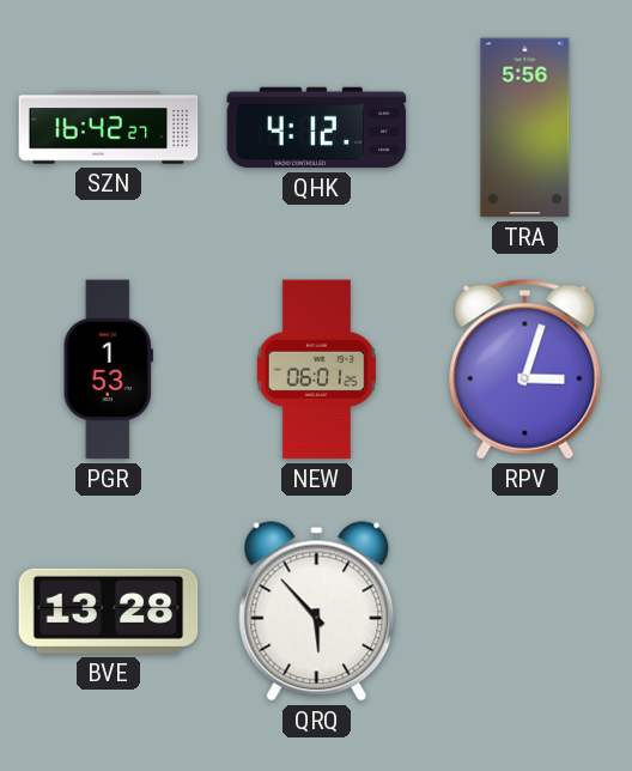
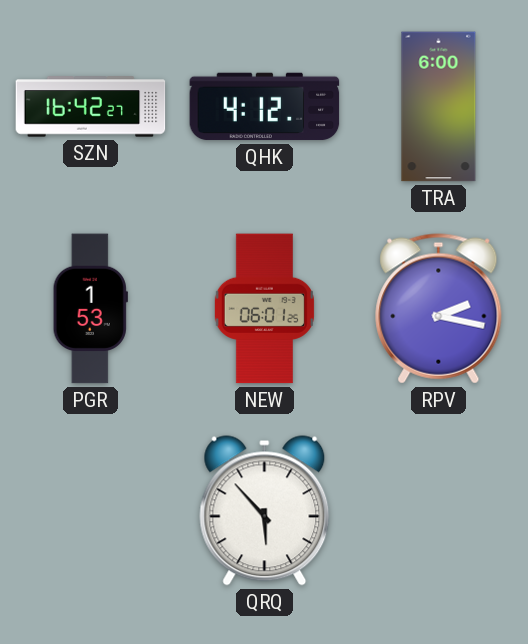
TRA: 5:56 -> 6:00
RPV: 3:03 -> 2:17
BVE: 13:28 -> none
